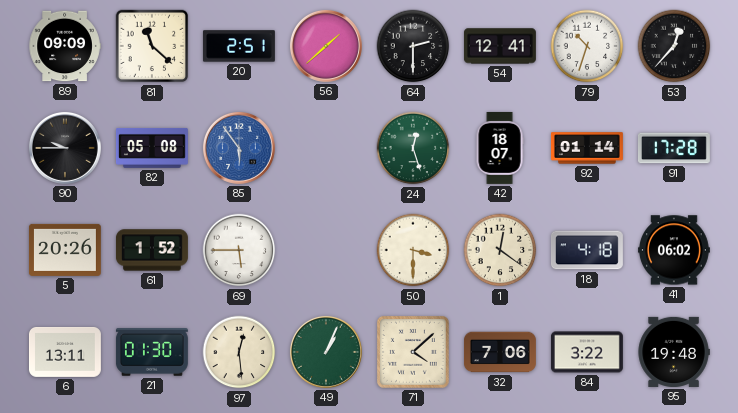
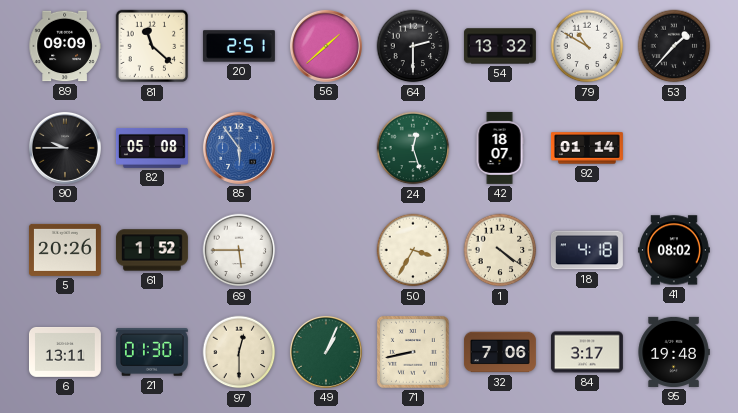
54: 12:41 -> 13:32
79: 10:33 -> 10:50
53: 12:37 -> 1:37
91: 17:28 -> none
50: 3:30 -> 3:35
1: 12:21 -> 4:21
41: 06:02 -> 08:02
97: 12:29 -> 12:30
71: 4:08 -> 8:43
84: 3:22 -> 3:17
